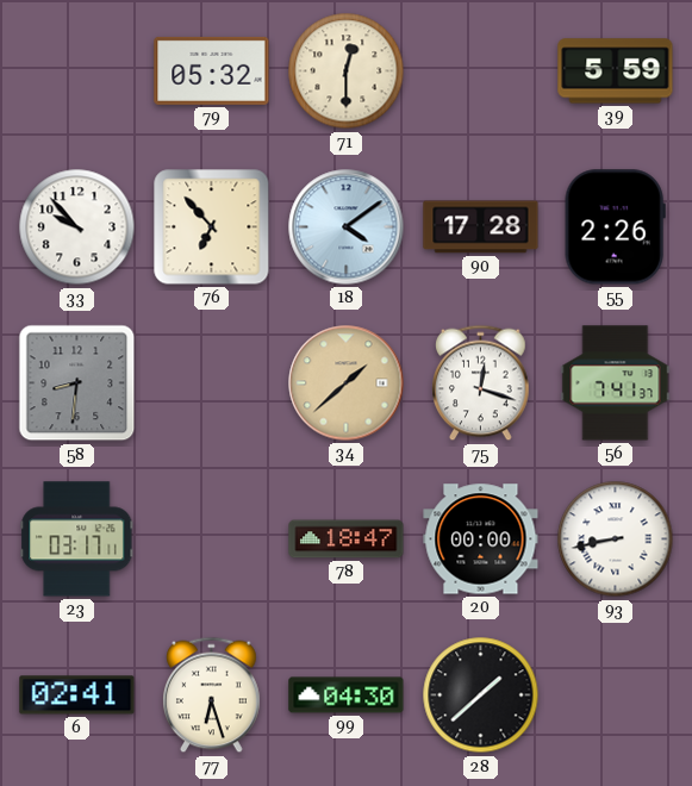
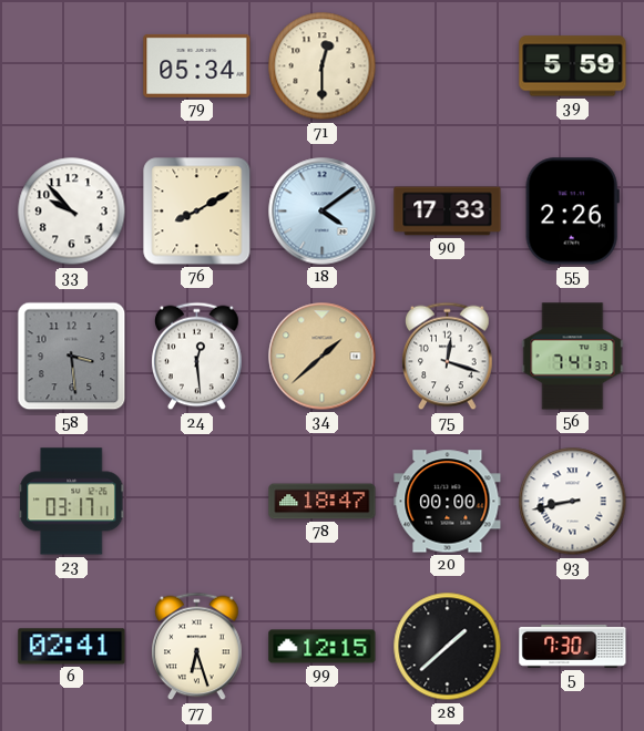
79: 05:32 -> 05:34
76: 6:53 -> 8:10
90: 17:28 -> 17:33
58: 8:31 -> 3:29
24: none -> 12:29
99: 04:30 -> 12:15
5: none -> 7:30
